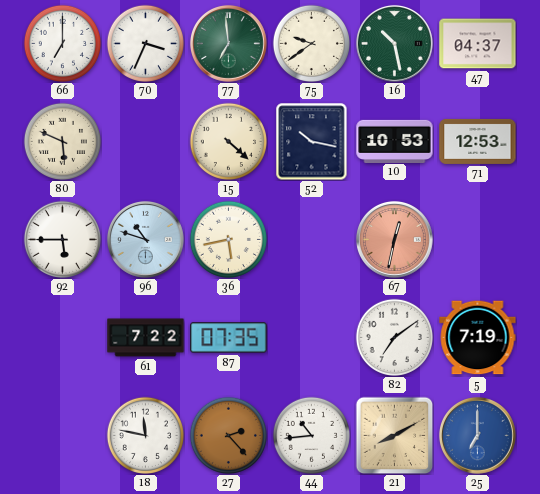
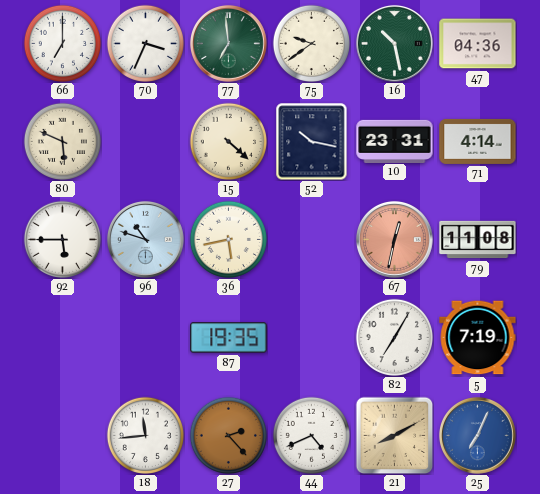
47: 04:37 -> 04:36
10: 10:53 -> 23:31
71: 12:53 -> 4:14
79: none -> 11:08
61: 7:22 -> none
87: 07:35 -> 19:35
82: 7:09 -> 7:05
18: 11:47 -> 11:44
44: 10:44 -> 4:41
25: 7:00 -> 7:04
